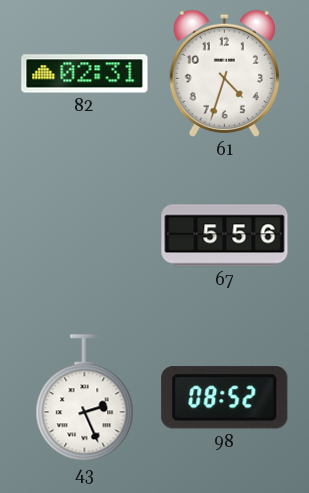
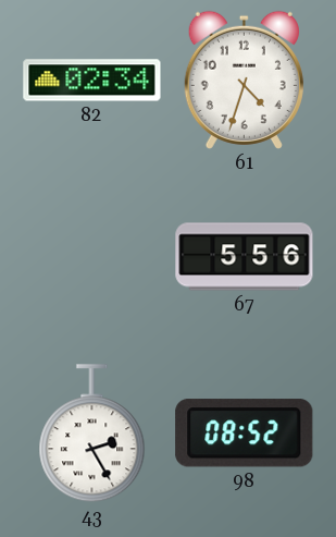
82: 02:31 -> 02:34
43: 2:26 -> 2:25
